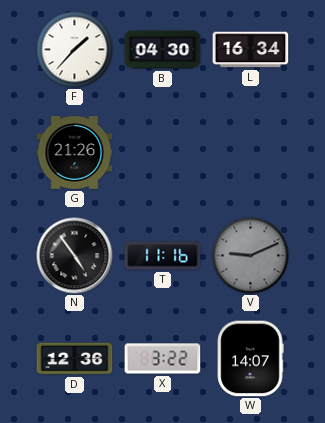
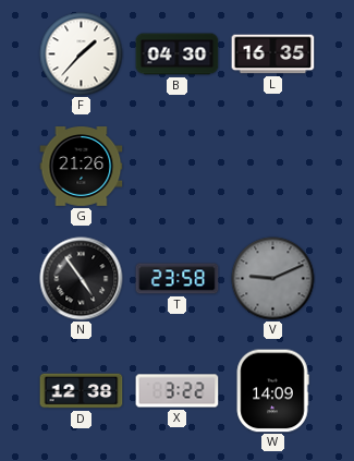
L: 16:34 -> 16:35
T: 11:16 -> 23:58
D: 12:36 -> 12:38
W: 14:07 -> 14:09
